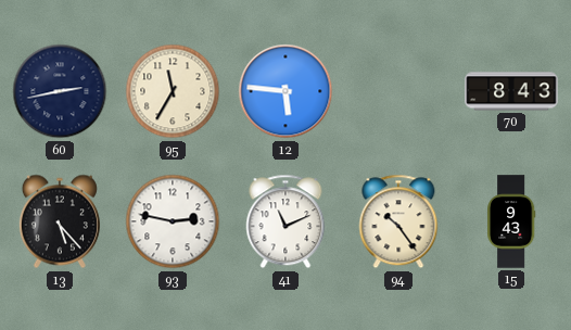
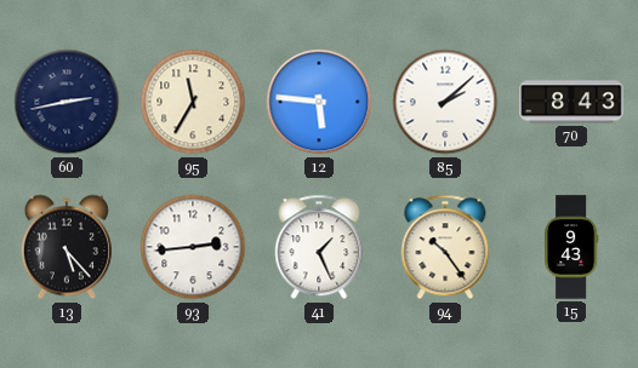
85: none -> 2:08
93: 2:47 -> 2:44
41: 11:11 -> 1:26
